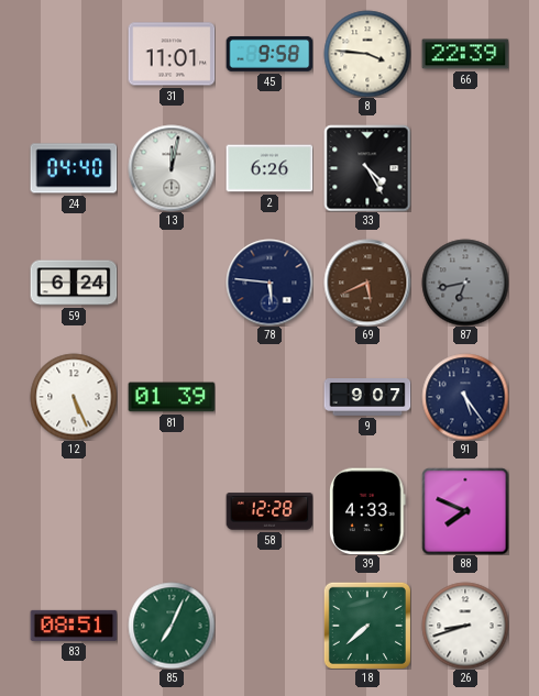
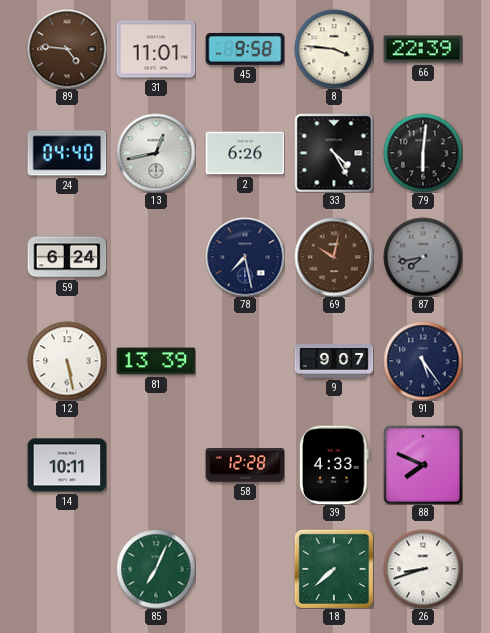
89: none -> 4:46
13: 12:02 -> 12:43
79: none -> 6:01
78: 5:46 -> 7:28
69: 5:41 -> 10:02
87: 6:43 -> 7:43
12: 5:26 -> 5:28
81: 01:39 -> 13:39
14: none -> 10:11
83: 08:51 -> none
